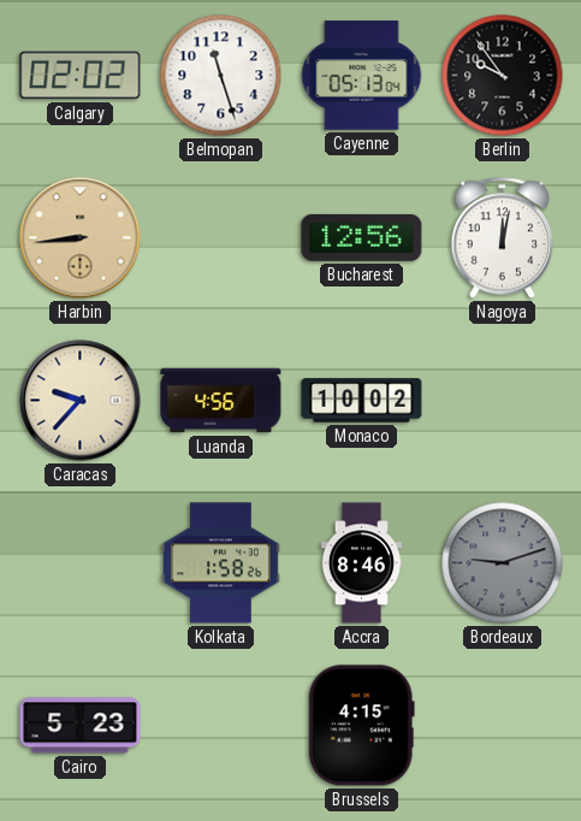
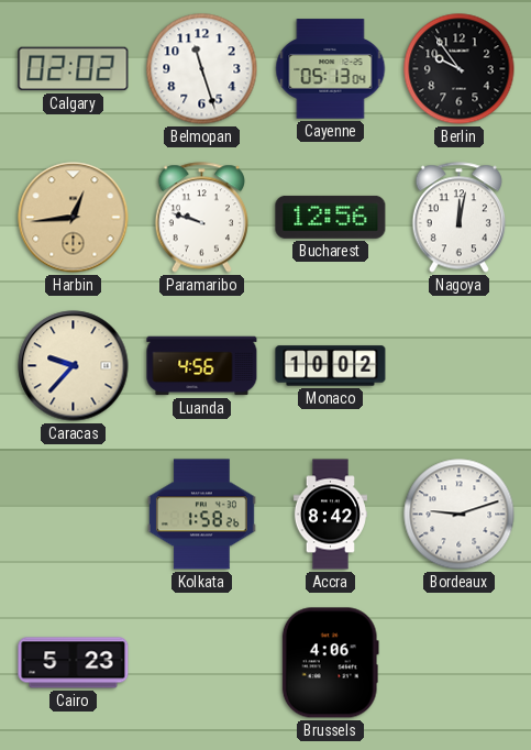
Harbin: 8:44 -> 12:44
Paramaribo: none -> 9:48
Accra: 8:46 -> 8:42
Bordeaux dial: grey -> white
Brussels: 4:15 -> 4:06
